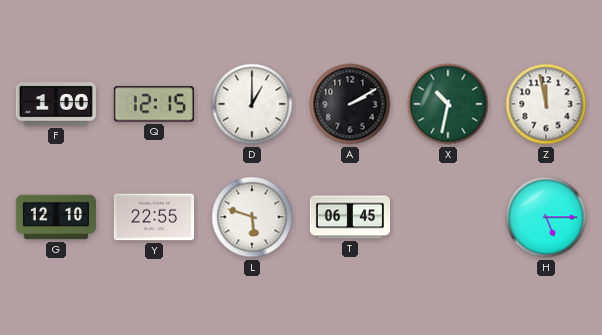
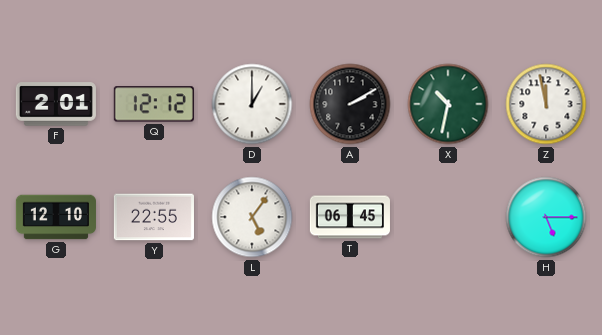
F: 1:00 -> 2:01
Q: 12:15 -> 12:12
L: 5:48 -> 5:06
